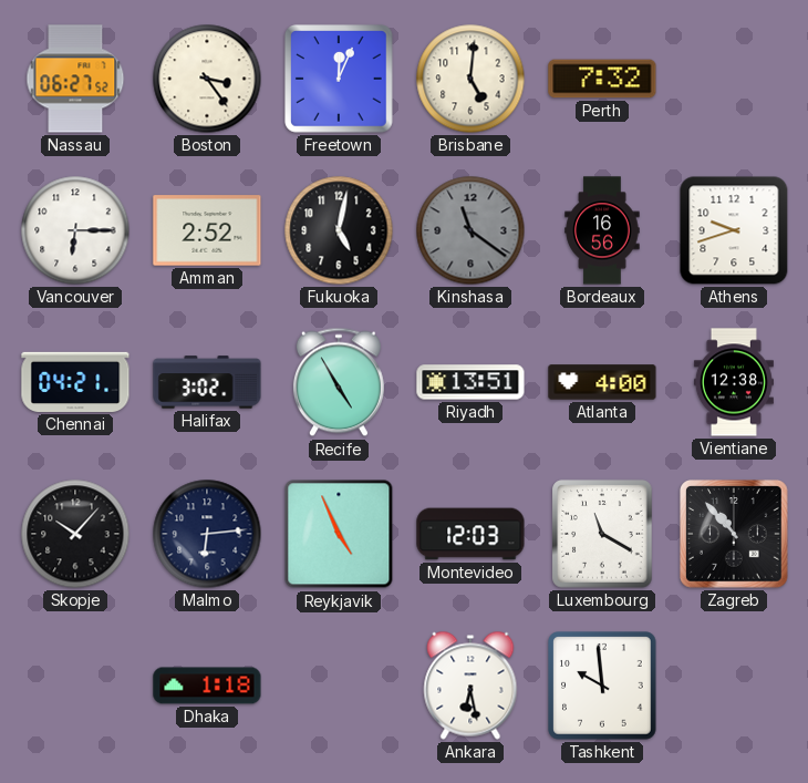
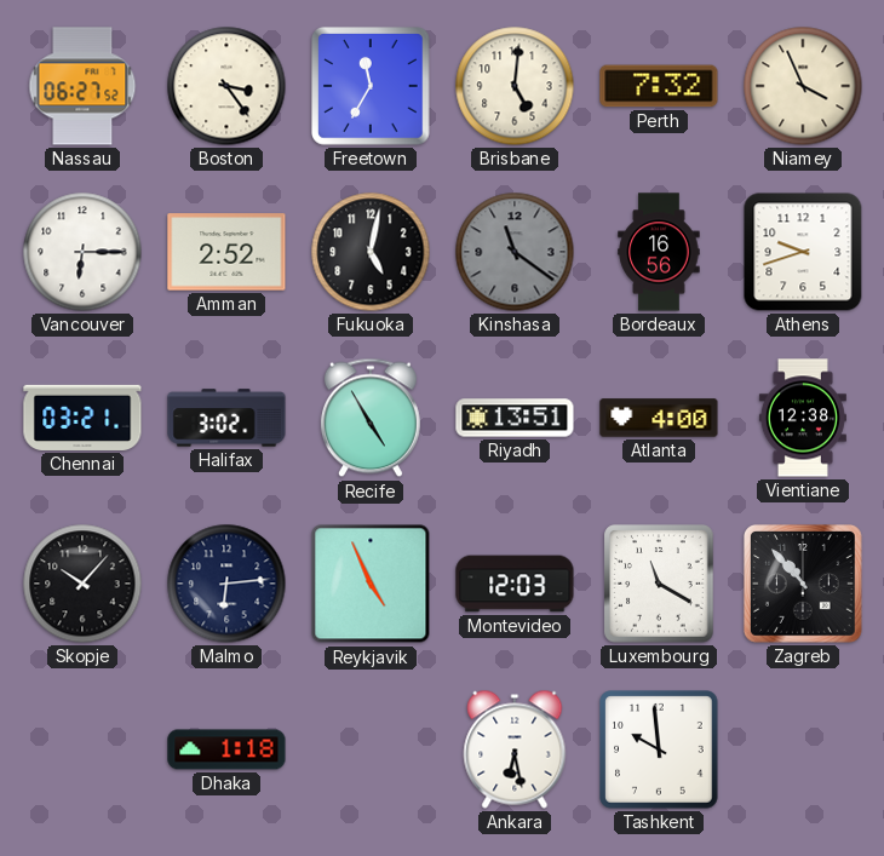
Freetown: 12:04 -> 11:35
Niamey: none -> 3:56
Chennai: 04:21 -> 03:21
